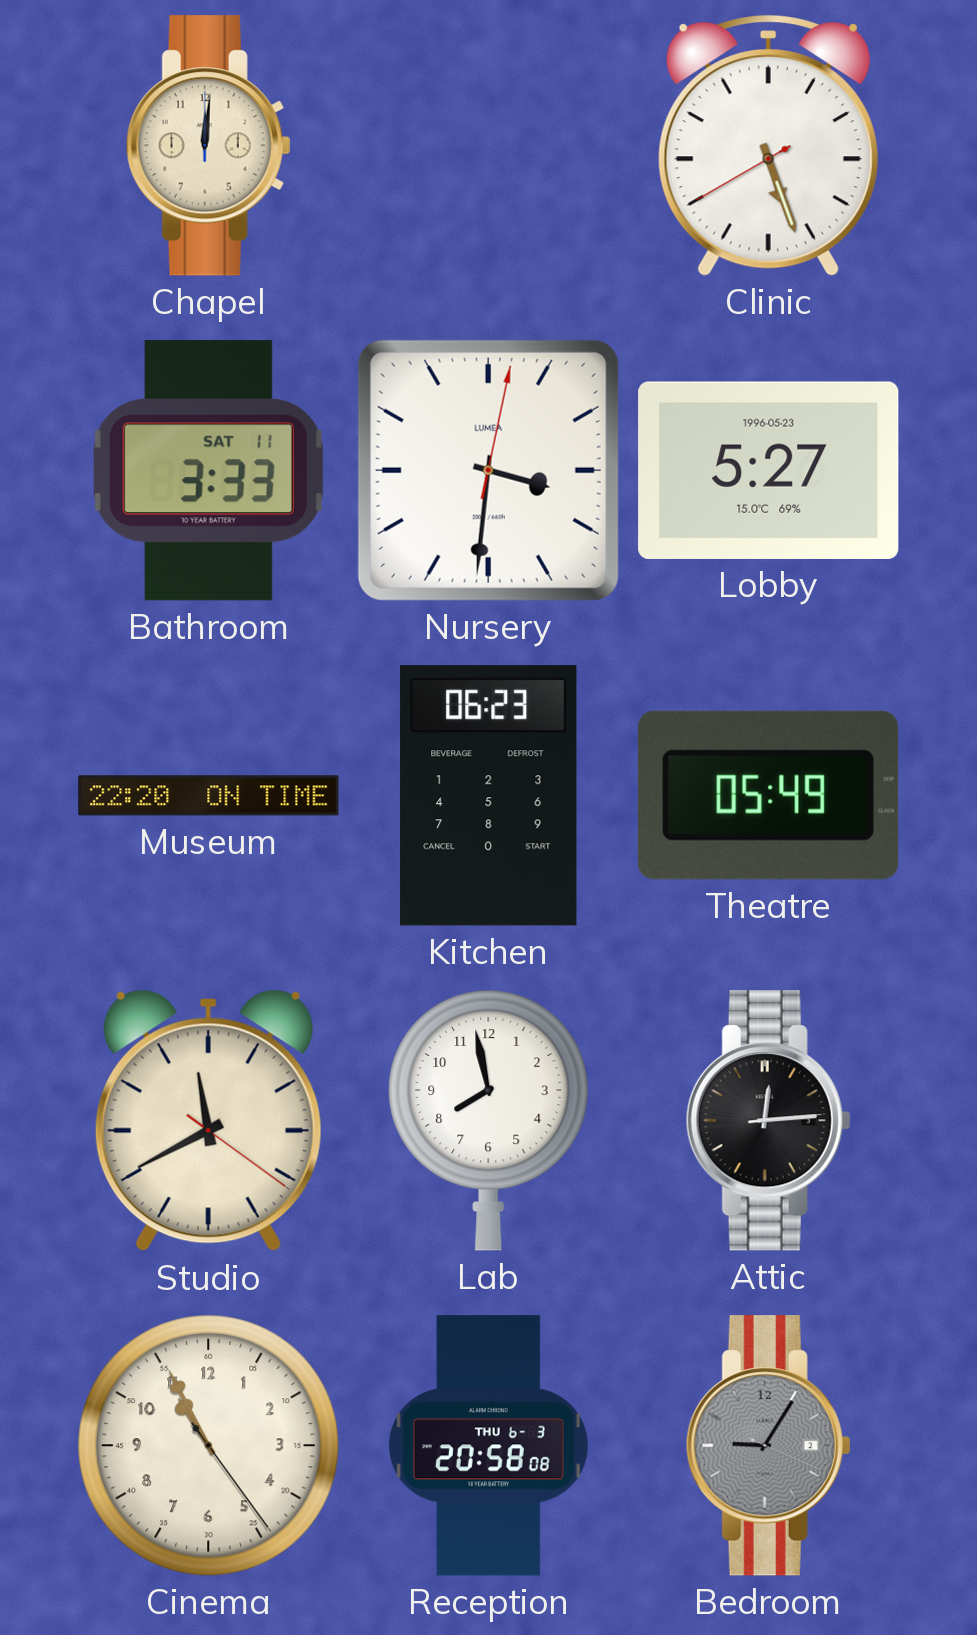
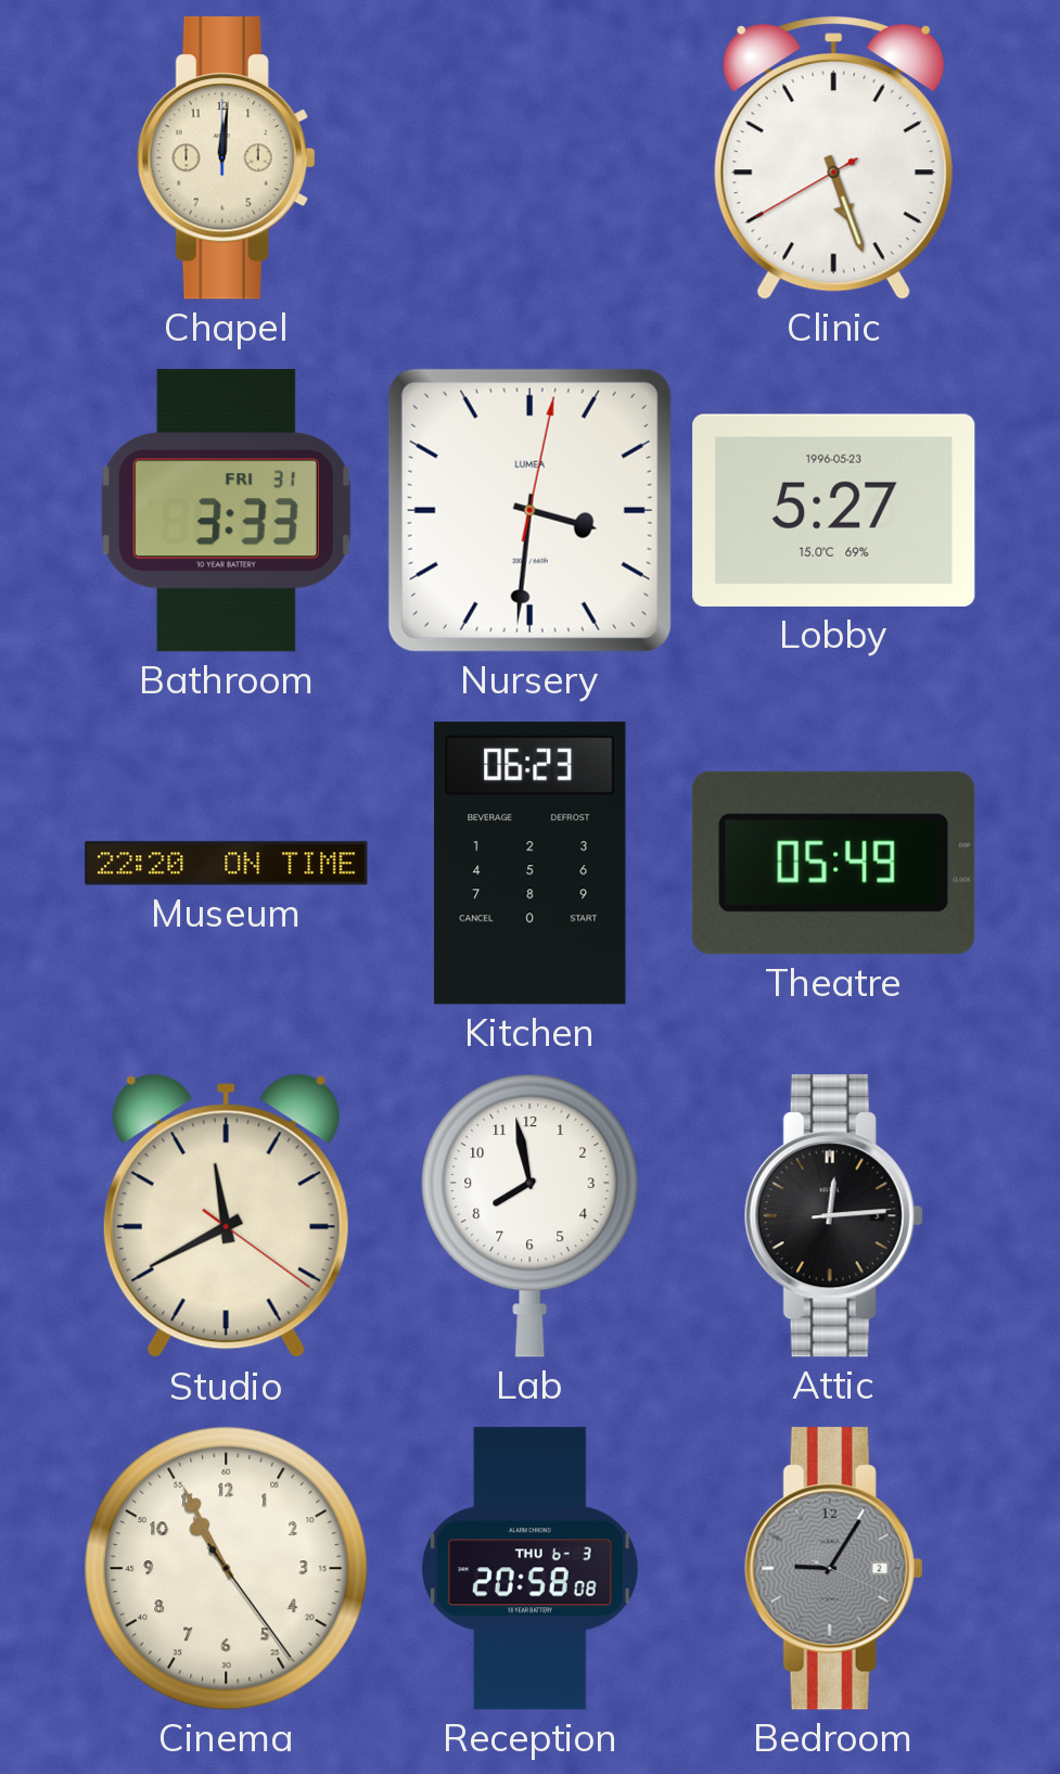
Bathroom date: SAT 11 -> FRI 31
